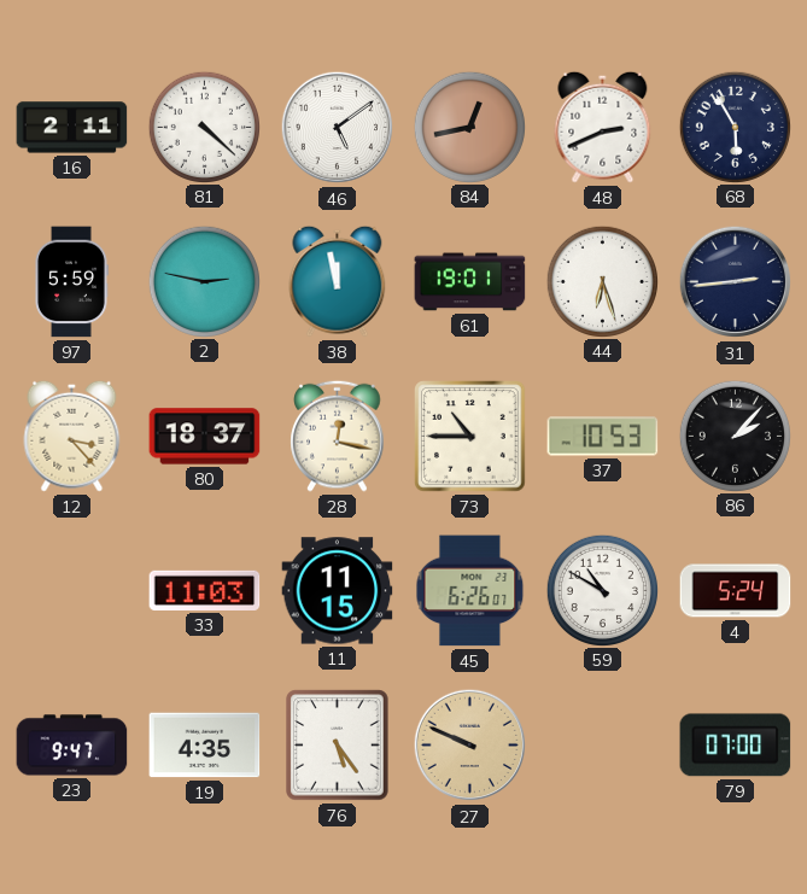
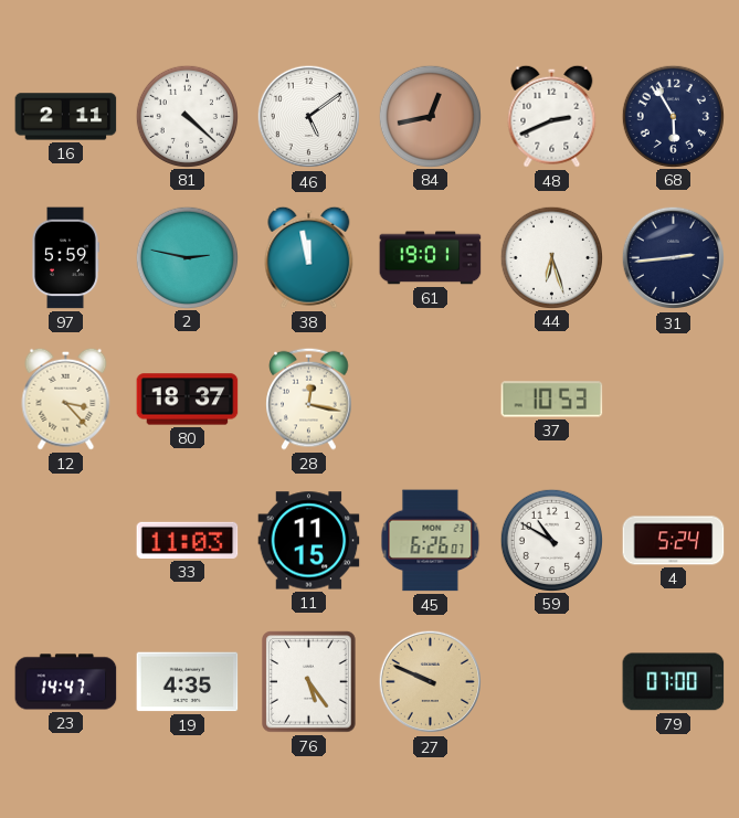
73: 10:45 -> none
86: 2:07 -> none
23: 9:47 -> 14:47
